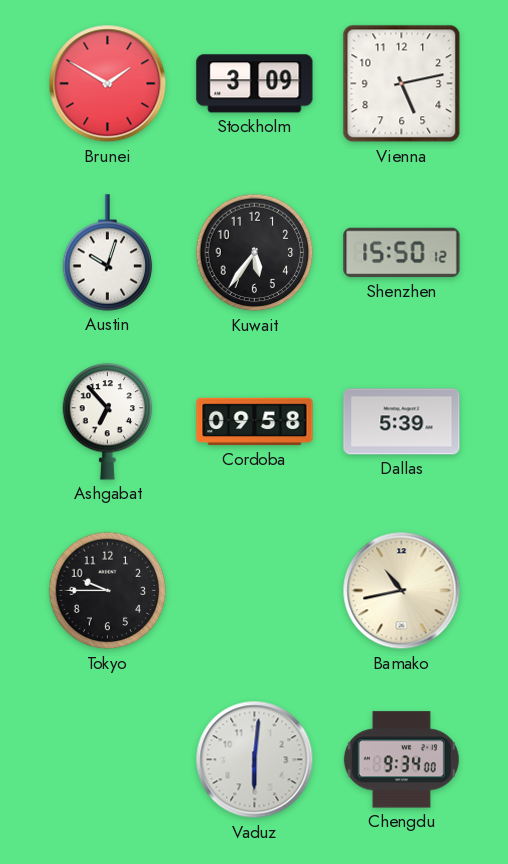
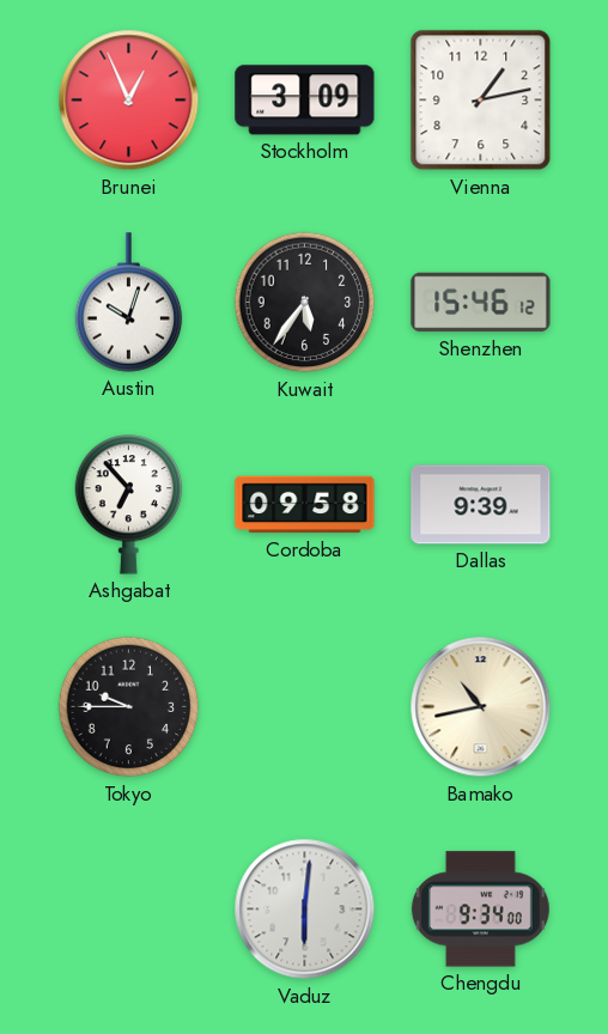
Brunei: 1:50 -> 12:56
Vienna: 5:13 -> 1:13
Shenzhen: 15:50 -> 15:46
Dallas: 5:39 -> 9:39
